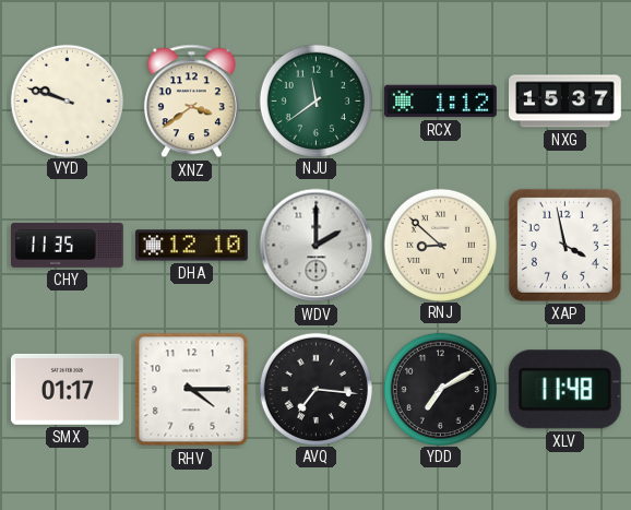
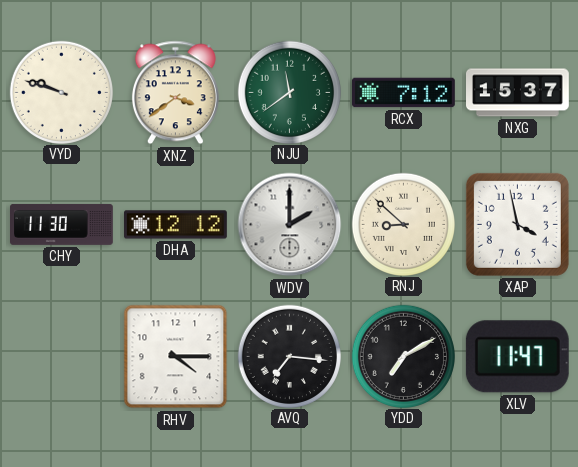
RCX: 1:12 -> 7:12
CHY: 11:35 -> 11:30
DHA: 12:10 -> 12:12
SMX: 01:17 -> none
XLV: 11:48 -> 11:47
